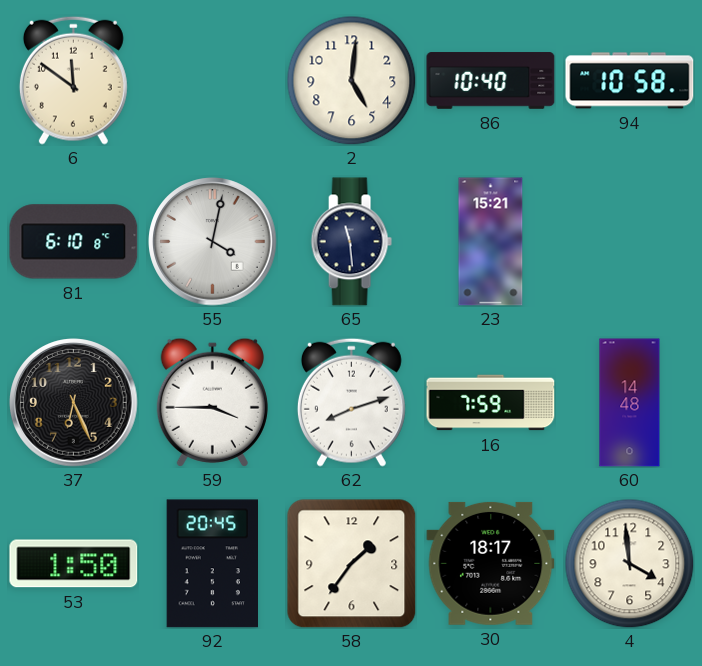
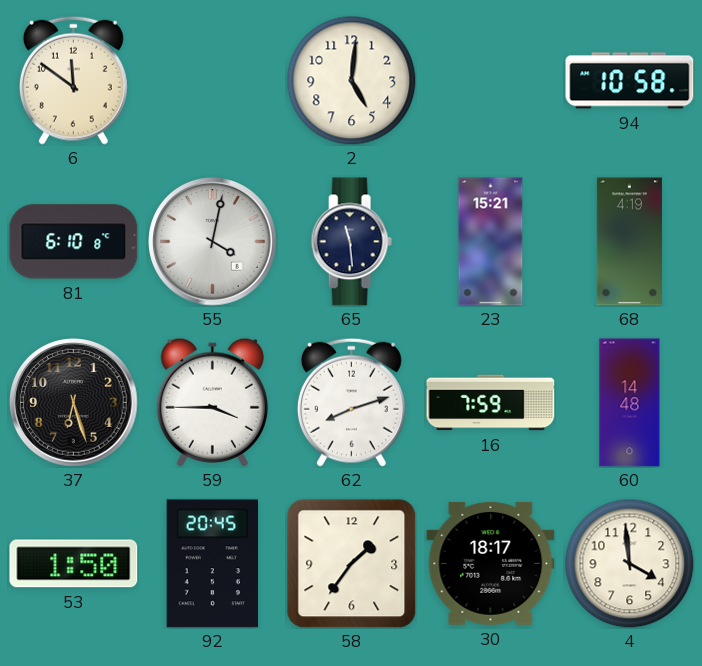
86: 10:40 -> none
68: none -> 4:19
37: 6:26 -> 6:27
